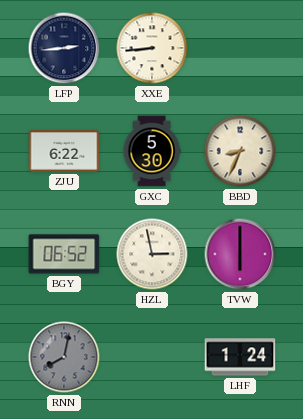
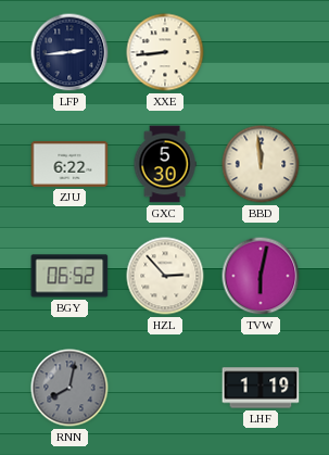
BBD: 8:34 -> 11:59
HZL: 2:58 -> 2:53
TVW: 6:00 -> 6:02
LHF: 1:24 -> 1:19
